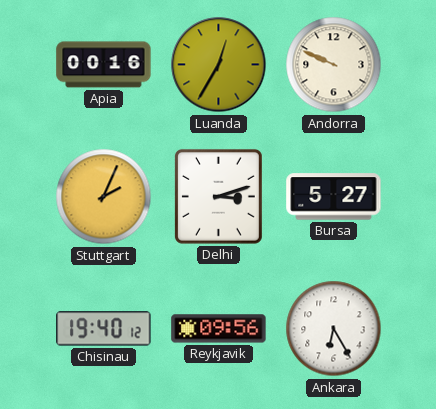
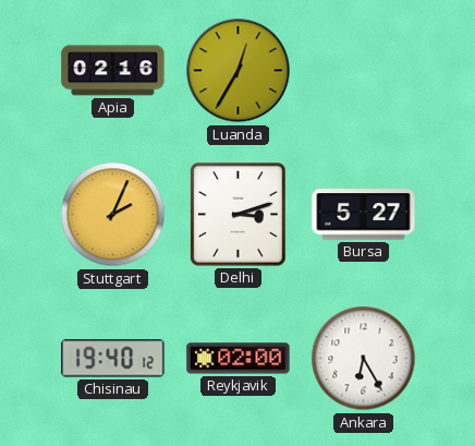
Apia: 00:16 -> 02:16
Andorra: 9:49 -> none
Reykjavik: 09:56 -> 02:00
